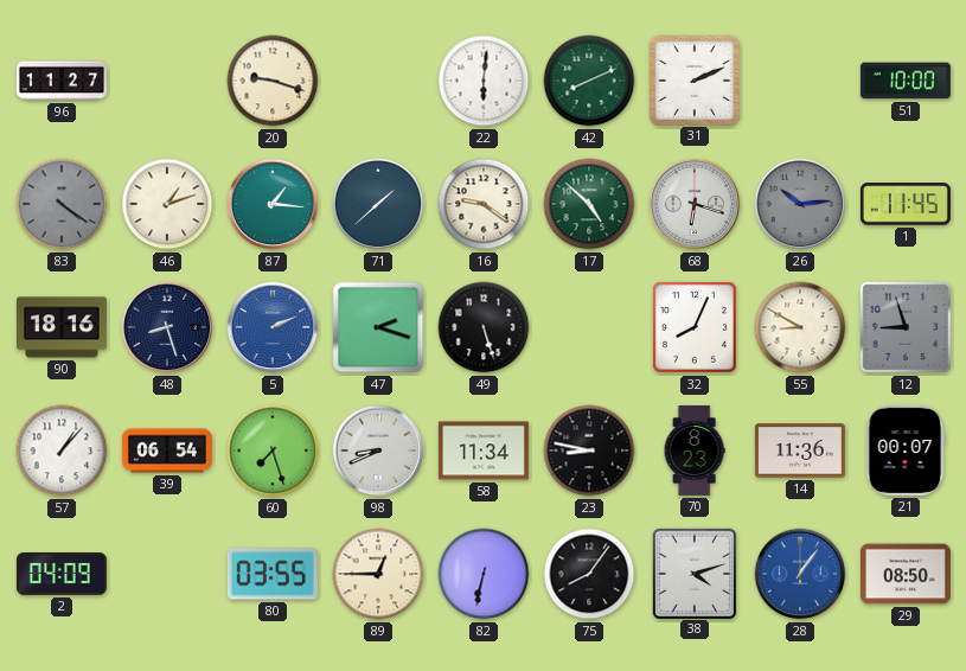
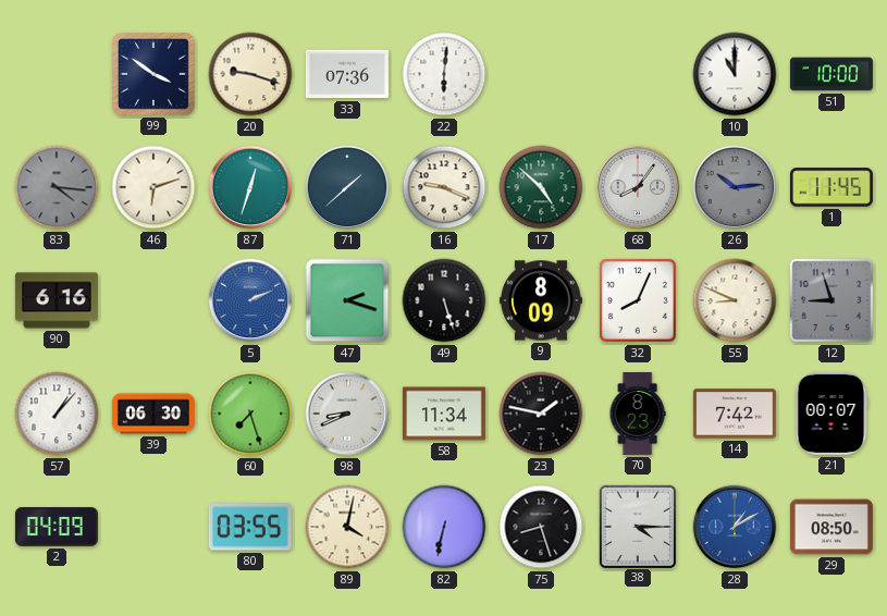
96: 11:27 -> none
99: none -> 3:51
33: none -> 07:36
42: 8:11 -> none
31: 2:11 -> none
10: none -> 11:00
83: 4:21 -> 4:16
46: 1:12 -> 6:12
87: 1:16 -> 12:33
16: 9:21 -> 9:19
68: 6:18 -> 8:06
90: 18:16 -> 6:16
48: 8:27 -> none
9: none -> 8:09
55: 8:50 -> 8:49
39: 06:54 -> 06:30
23: 8:47 -> 1:47
14: 11:36 -> 7:42
89: 12:45 -> 4:02
75: 8:06 -> 8:27
38: 4:12 -> 4:15
28: 1:06 -> 1:10
